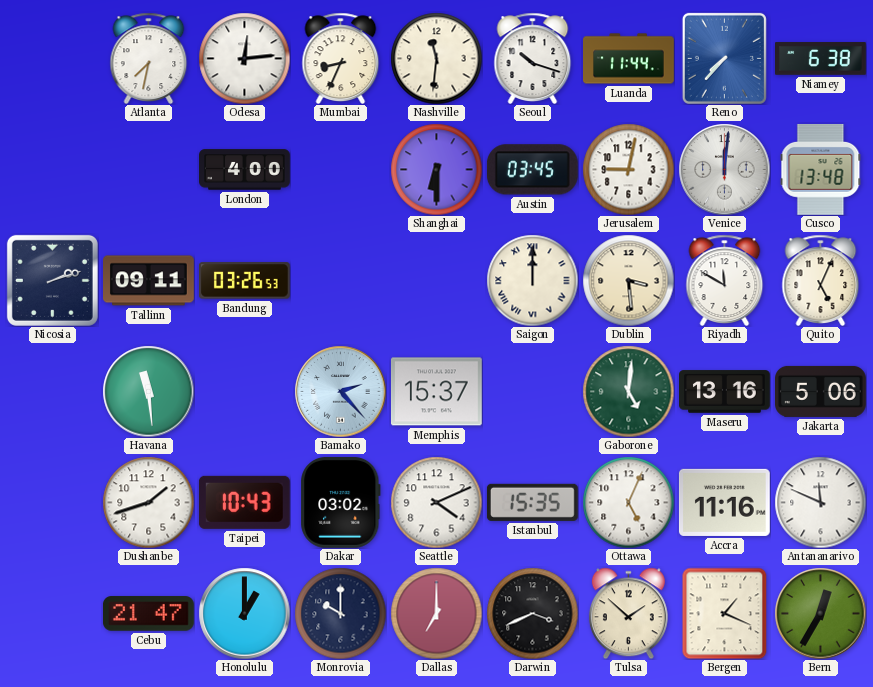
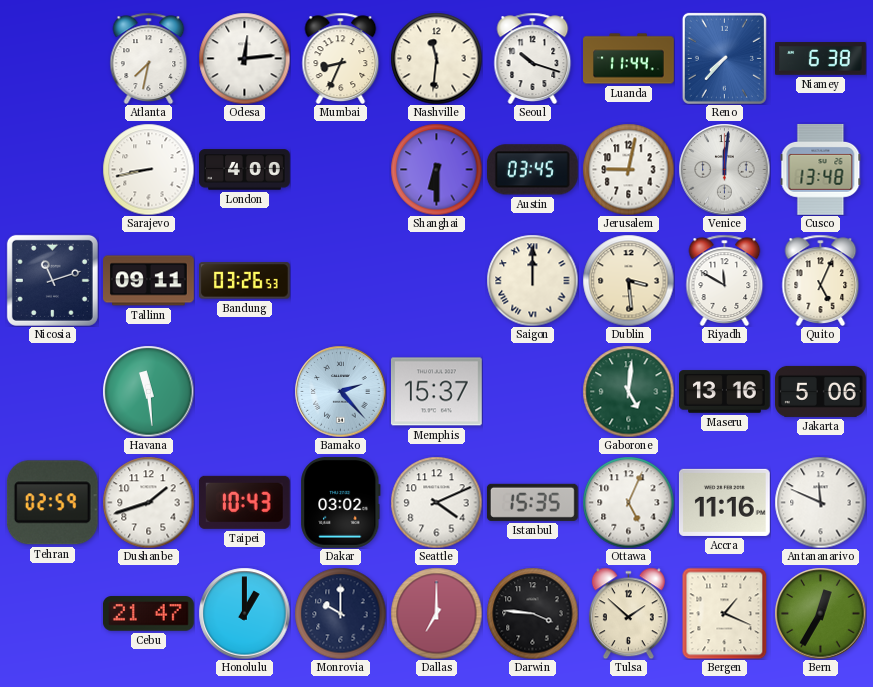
Sarajevo: none -> 8:43
Nicosia: 2:12 -> 11:12
Tehran: none -> 02:59
Darwin: 3:41 -> 3:46
